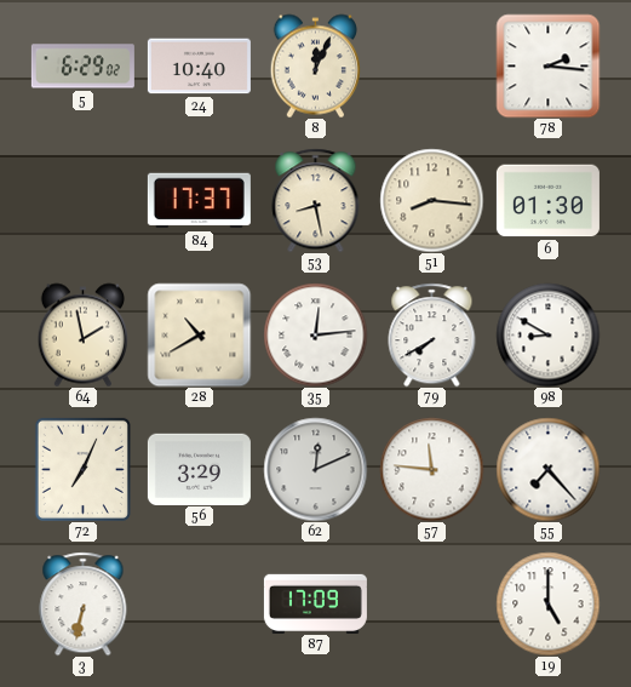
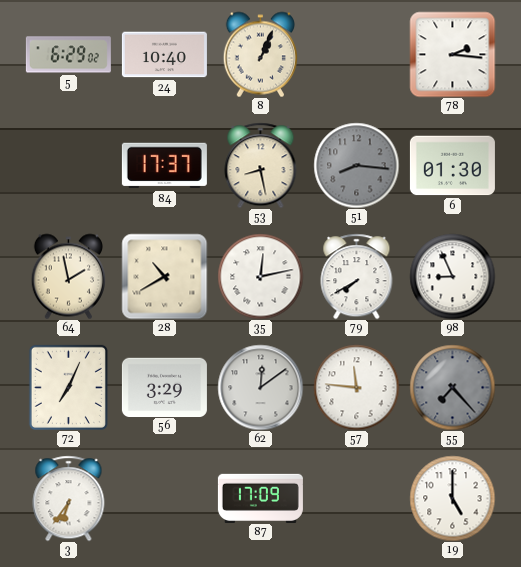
8: 12:04 -> 1:04
51 dial: cream -> grey
35: 12:14 -> 12:13
98: 8:50 -> 8:56
62: 12:11 -> 12:09
55 dial: white -> grey
3: 6:32 -> 6:36
